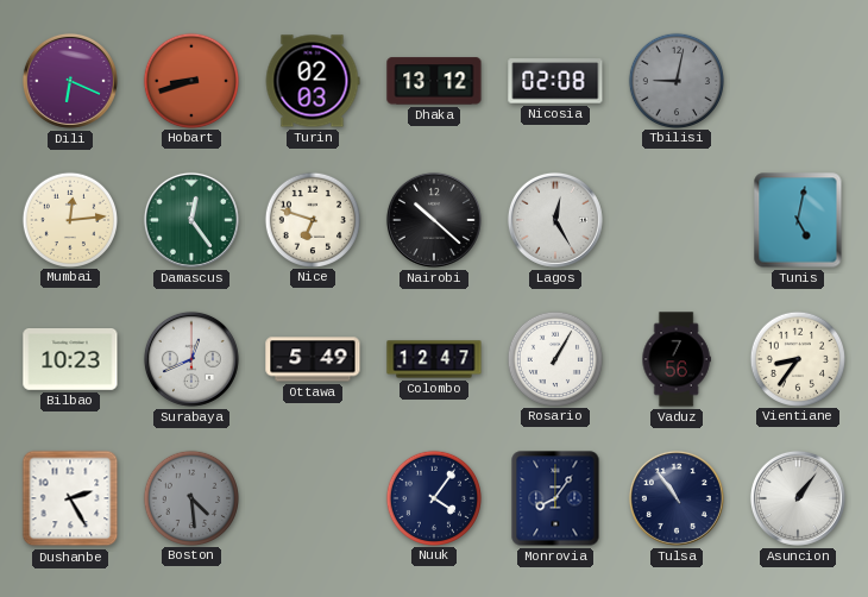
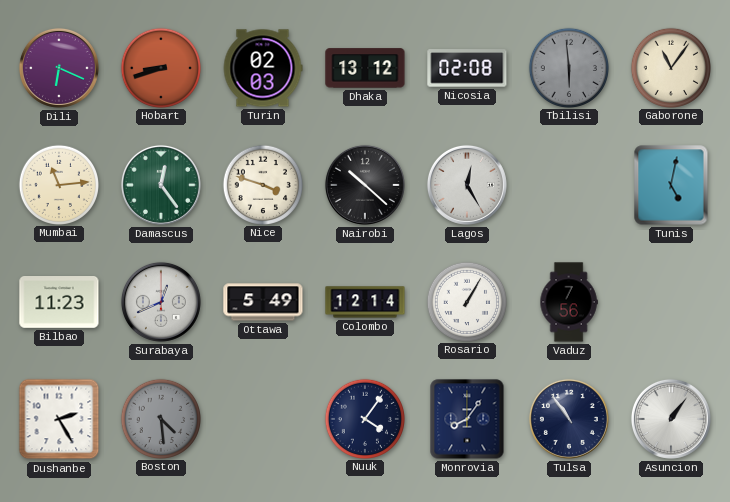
Tbilisi: 9:02 -> 5:59
Gaborone: none -> 11:06
Mumbai: 12:14 -> 11:14
Nice: 6:48 -> 3:48
Bilbao: 10:23 -> 11:23
Colombo: 12:47 -> 12:14
Vientiane: 8:36 -> none
